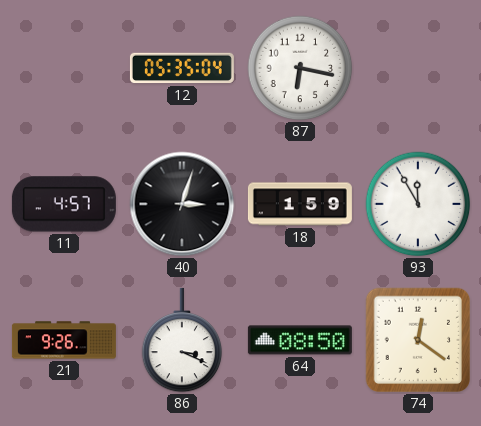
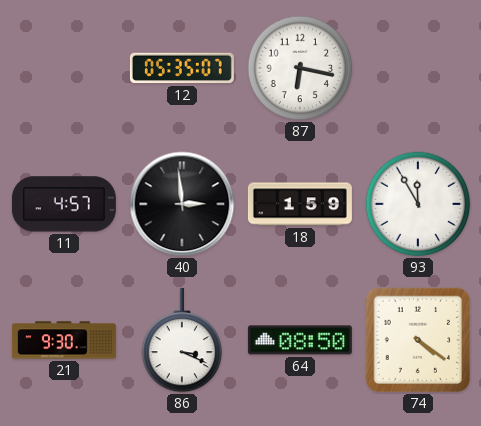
12: 05:35:04 -> 05:35:07
40: 3:03 -> 2:59
21: 9:26 -> 9:30
74: 12:21 -> 4:21
